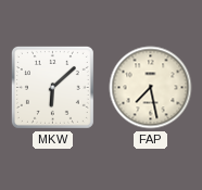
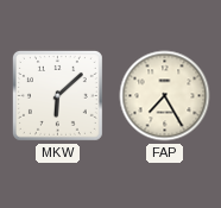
FAP: 7:28 -> 7:25
